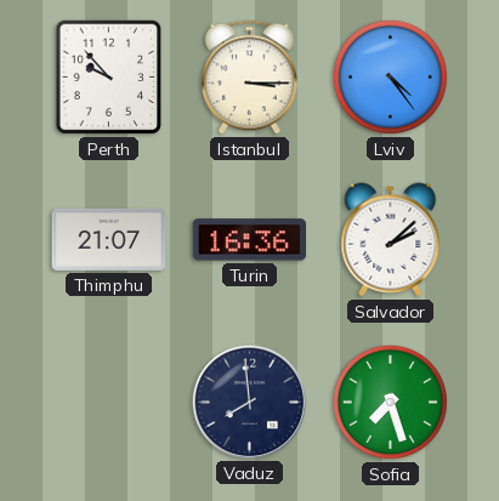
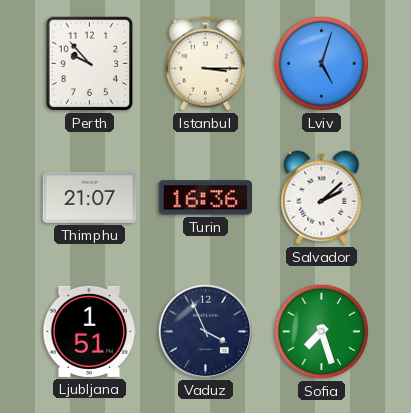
Lviv: 4:24 -> 5:03
Ljubljana: none -> 1:51
Vaduz: 7:59 -> 3:56
